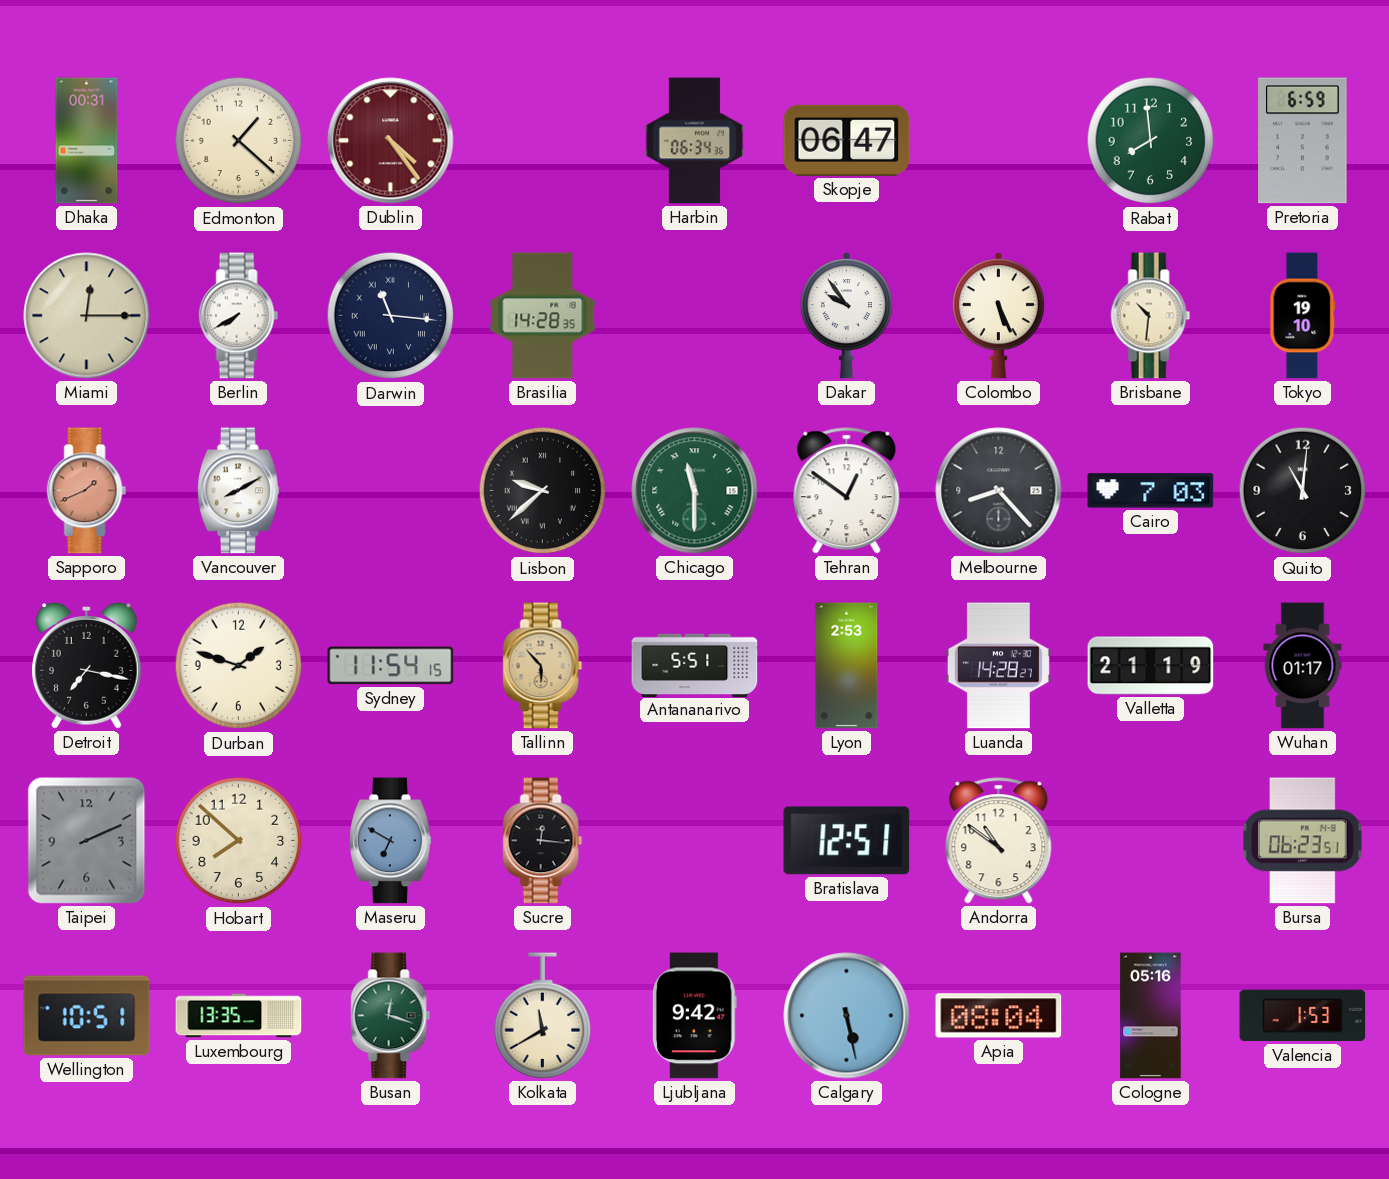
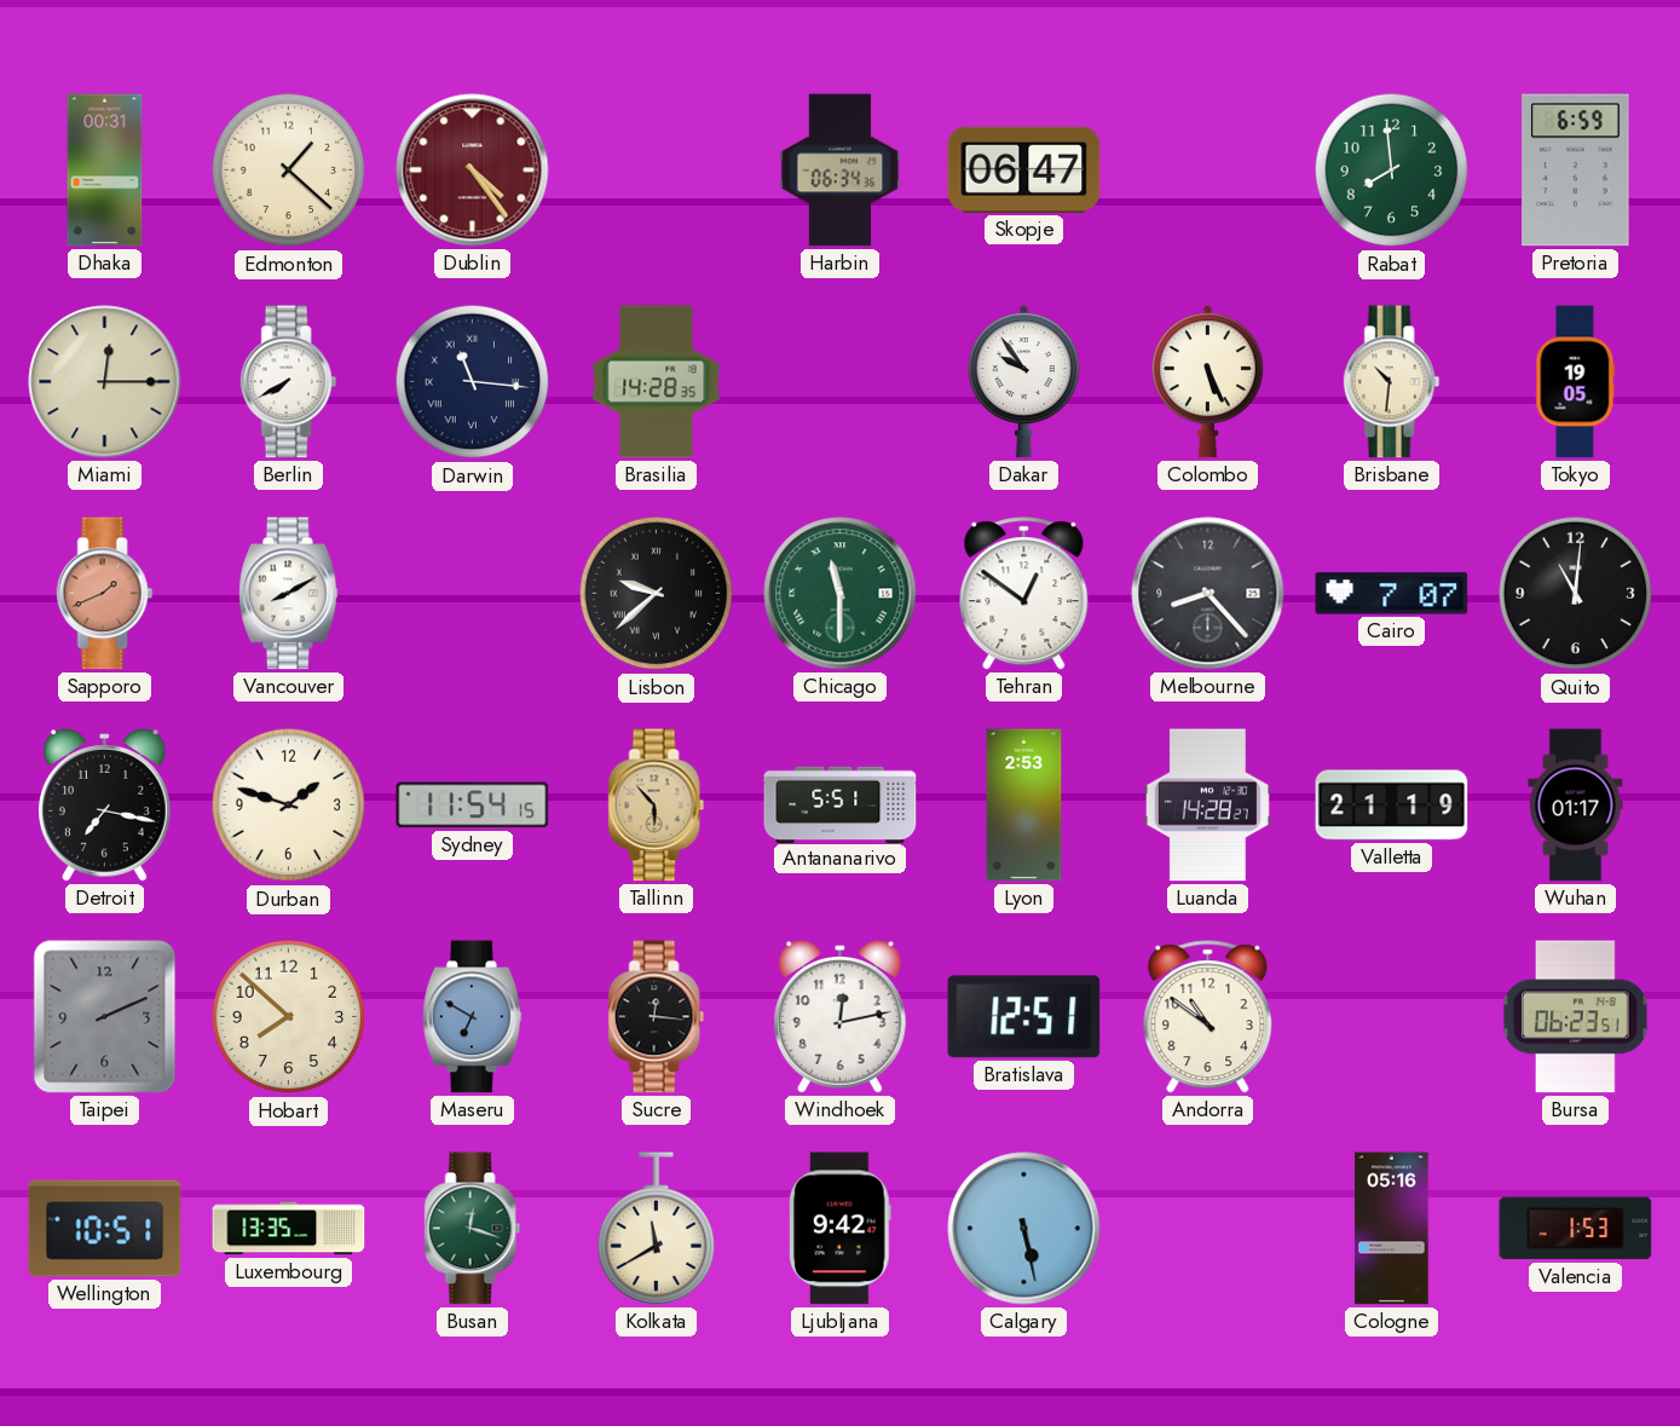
Tokyo: 19:10 -> 19:05
Cairo: 7:03 -> 7:07
Windhoek: none -> 12:13
Apia: 08:04 -> none
